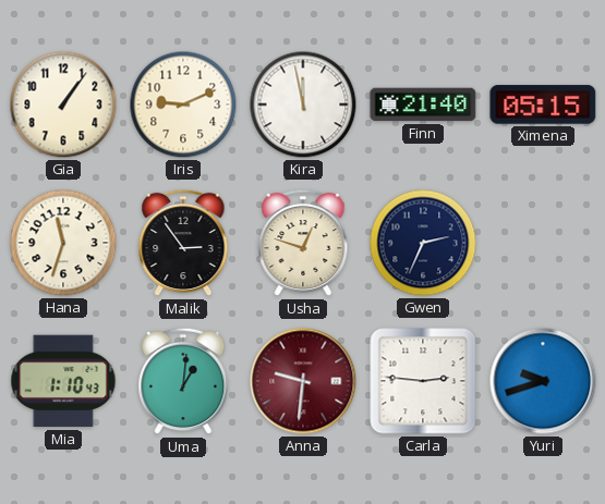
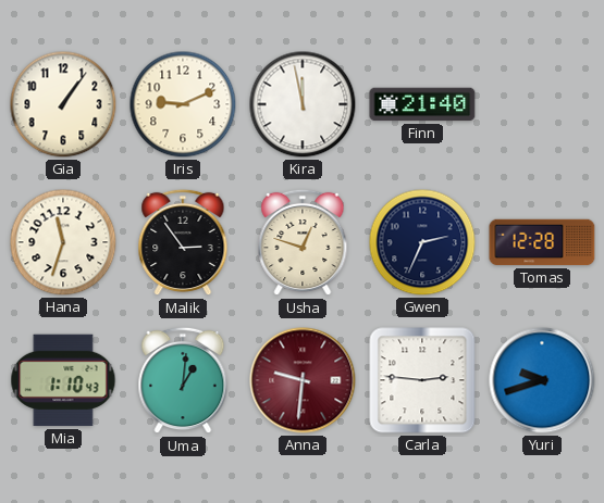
Ximena: 05:15 -> none
Tomas: none -> 12:28
